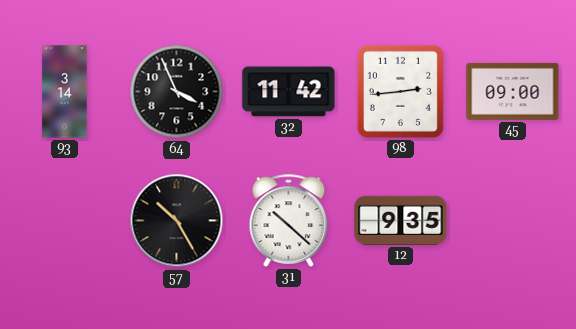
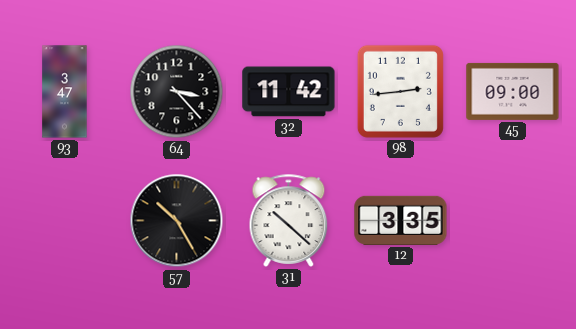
93: 3:14 -> 3:47
64: 3:56 -> 3:23
12: 9:35 -> 3:35
